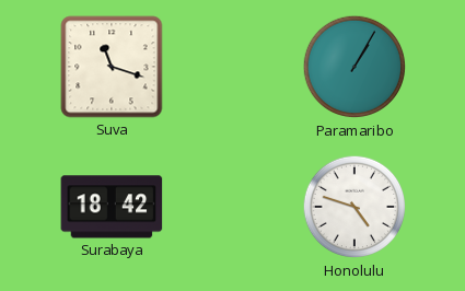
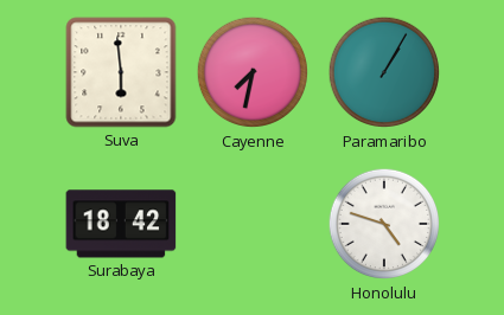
Suva: 11:18 -> 5:59
Cayenne: none -> 7:32
